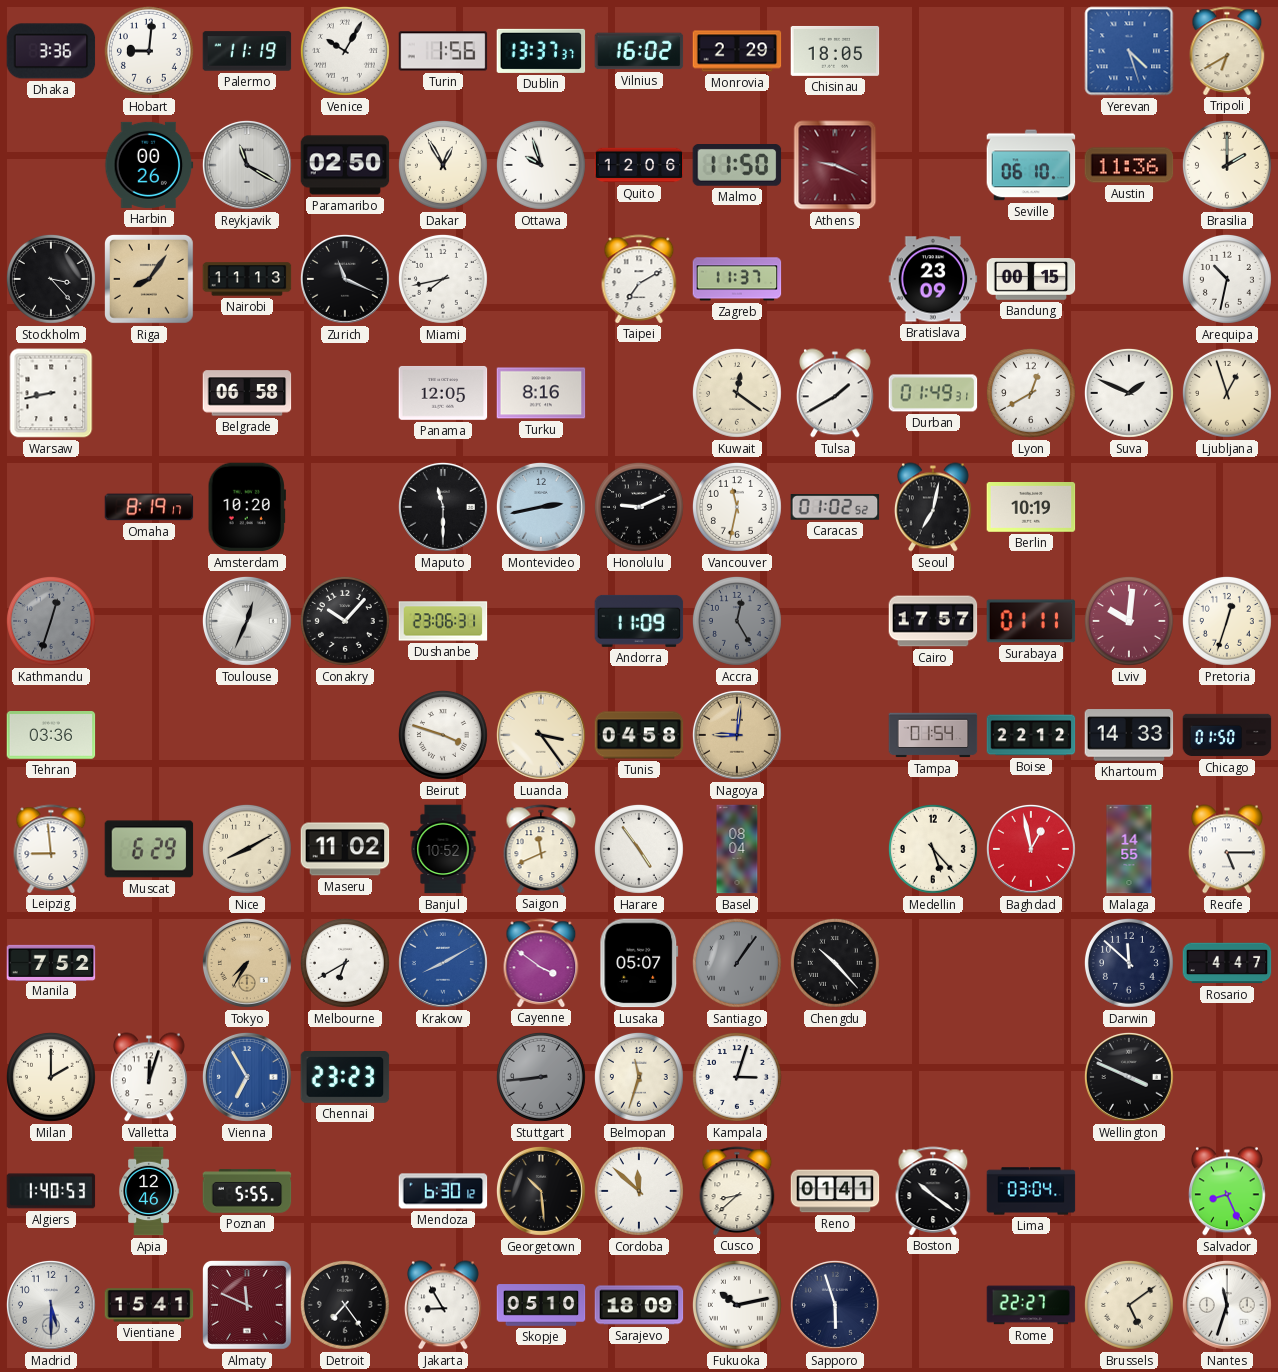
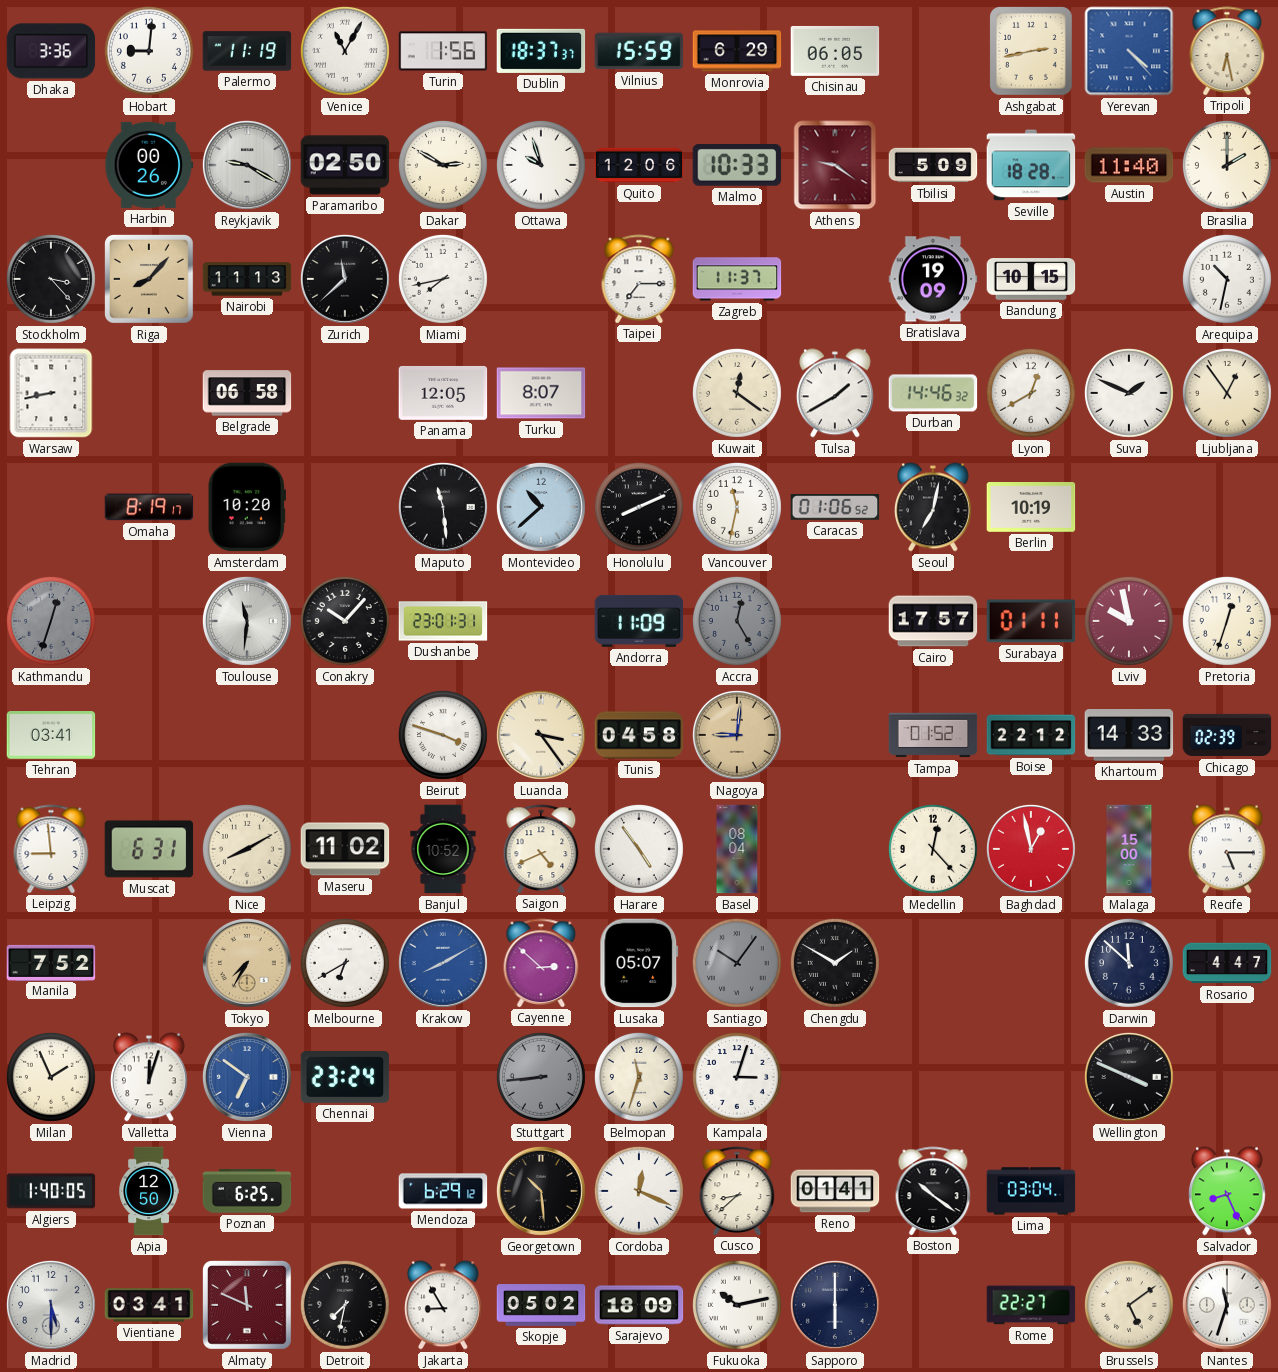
Venice: 10:05 -> 11:05
Dublin: 13:37 -> 18:37
Vilnius: 16:02 -> 15:59
Monrovia: 2:29 -> 6:29
Chisinau: 18:05 -> 06:05
Ashgabat: none -> 2:43
Yerevan: 4:27 -> 4:23
Tripoli: 6:40 -> 6:28
Reykjavik: 11:20 -> 9:20
Dakar: 12:55 -> 2:50
Malmo: 11:50 -> 10:33
Athens: 9:19 -> 9:21
Tbilisi: none -> 5:09
Seville: 06:10 -> 18:28
Austin: 11:36 -> 11:40
Riga: 8:06 -> 8:07
Zurich: 11:19 -> 11:38
Taipei: 7:10 -> 7:15
Bratislava: 23:09 -> 19:09
Bandung: 00:15 -> 10:15
Turku: 8:16 -> 8:07
Durban: 01:49 -> 14:46
Ljubljana: 12:57 -> 12:54
Maputo: 11:30 -> 11:29
Montevideo: 2:43 -> 10:38
Honolulu: 9:11 -> 8:11
Caracas: 01:02 -> 01:06
Toulouse: 12:34 -> 11:31
Dushanbe: 23:06 -> 23:01
Lviv: 10:01 -> 9:58
Tehran: 03:36 -> 03:41
Tampa: 01:54 -> 01:52
Chicago: 01:50 -> 02:39
Muscat: 6:29 -> 6:31
Saigon: 11:41 -> 4:41
Medellin: 5:23 -> 12:23
Malaga: 14:55 -> 15:00
Cayenne: 3:51 -> 2:52
Santiago: 1:06 -> 10:06
Chengdu: 10:23 -> 1:50
Milan: 2:00 -> 1:56
Vienna: 6:55 -> 6:51
Chennai: 23:23 -> 23:24
Algiers: 1:40:53 -> 1:40:05
Apia: 12:46 -> 12:50
Poznan: 5:55 -> 6:25
Mendoza: 6:30 -> 6:29
Cordoba: 11:52 -> 12:19
Vientiane: 15:41 -> 03:41
Detroit: 7:24 -> 7:32
Skopje: 05:10 -> 05:02
Sapporo: 5:57 -> 6:00
